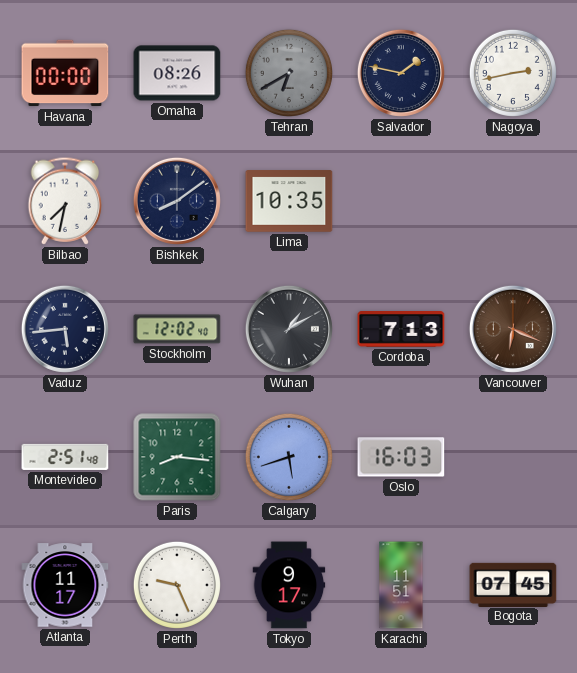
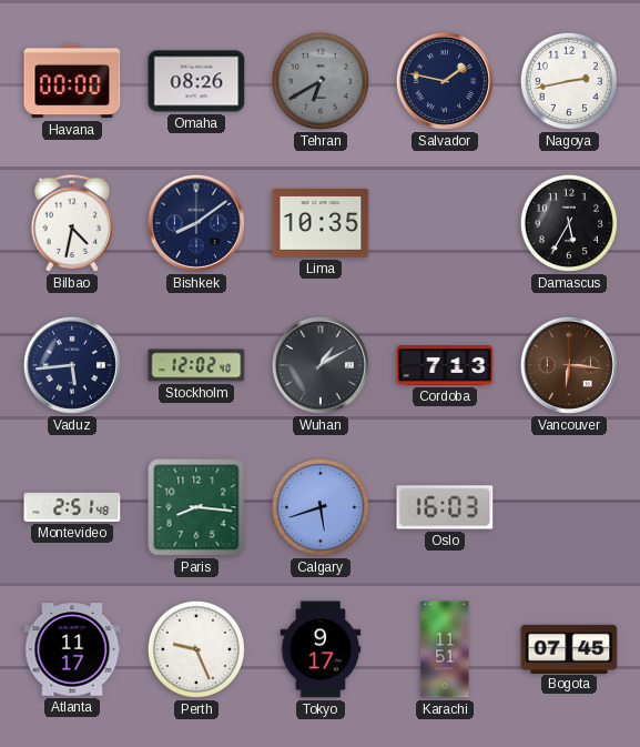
Bilbao: 7:32 -> 4:32
Damascus: none -> 5:35
Vancouver: 6:19 -> 6:16
